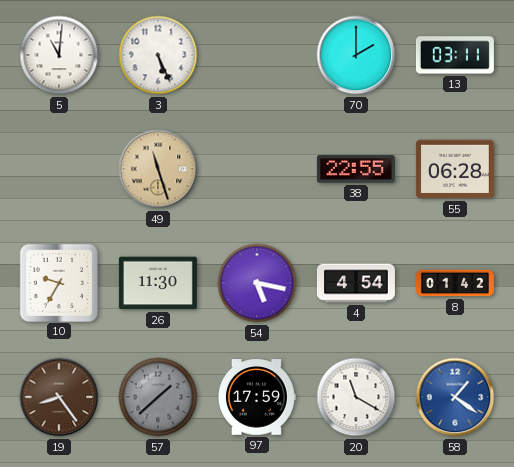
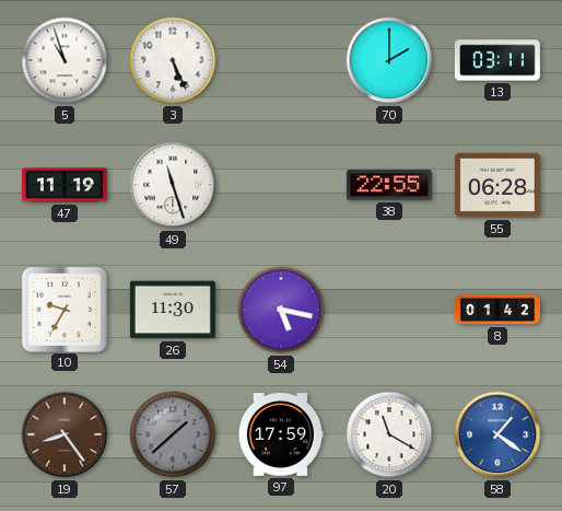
5: 11:01 -> 10:57
47: none -> 11:19
49 dial: champagne -> white
4: 4:54 -> none
